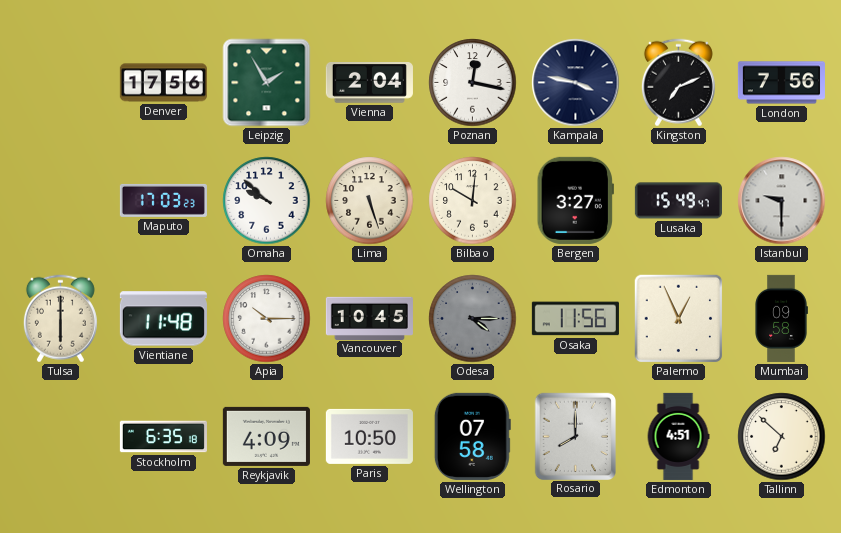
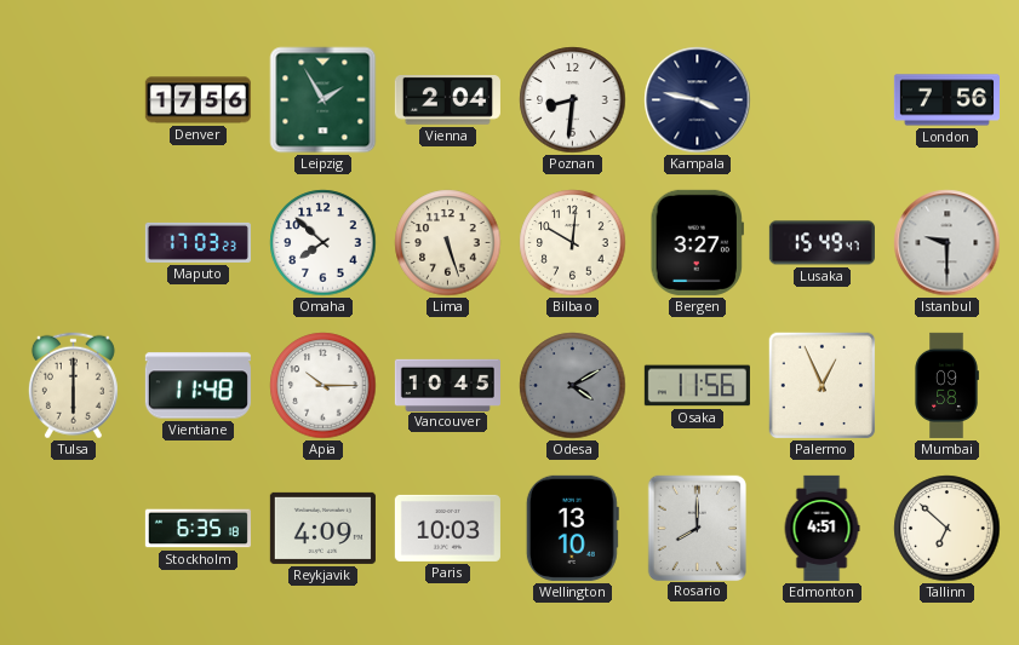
Poznan: 12:17 -> 8:31
Kingston: 7:11 -> none
Omaha: 9:52 -> 7:52
Odesa: 4:15 -> 4:10
Paris: 10:50 -> 10:03
Wellington: 07:58 -> 13:10
